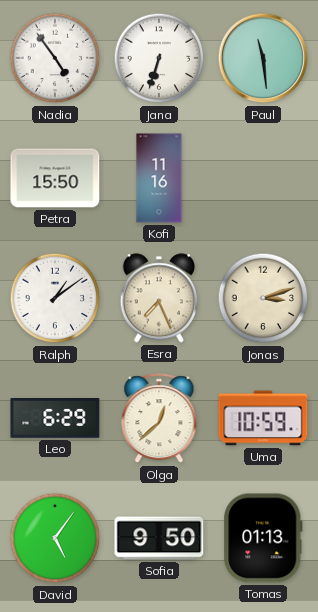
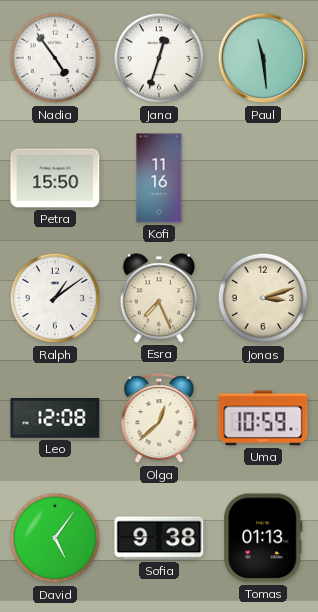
Jana: 6:33 -> 12:33
Leo: 6:29 -> 12:08
Sofia: 9:50 -> 9:38
